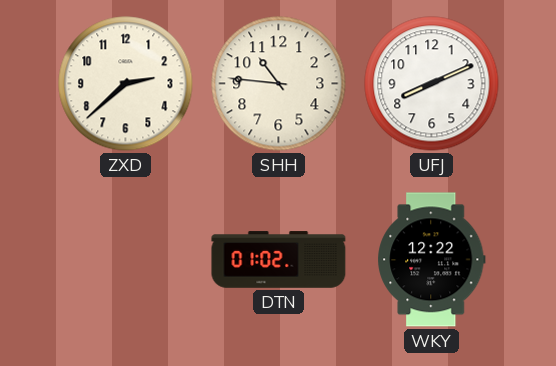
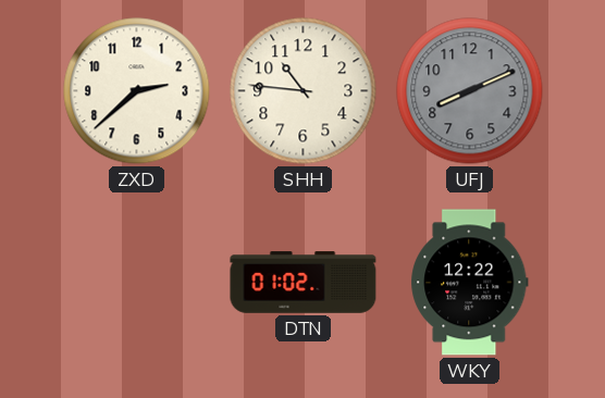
UFJ dial: white -> grey
